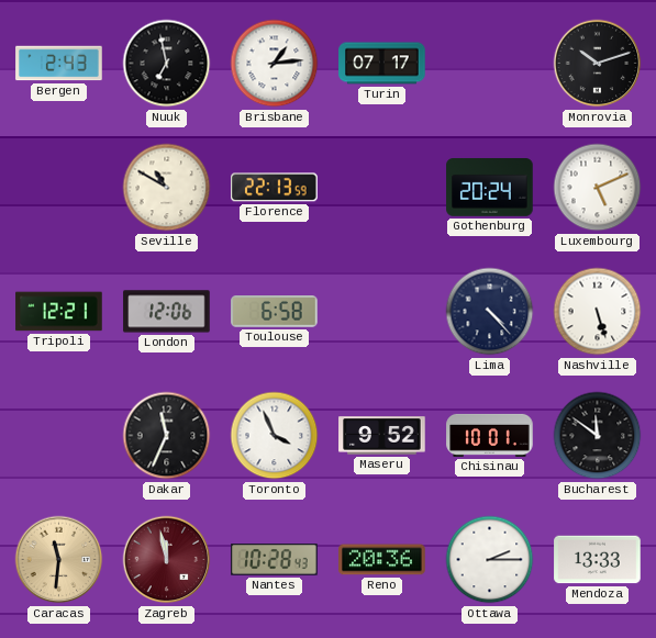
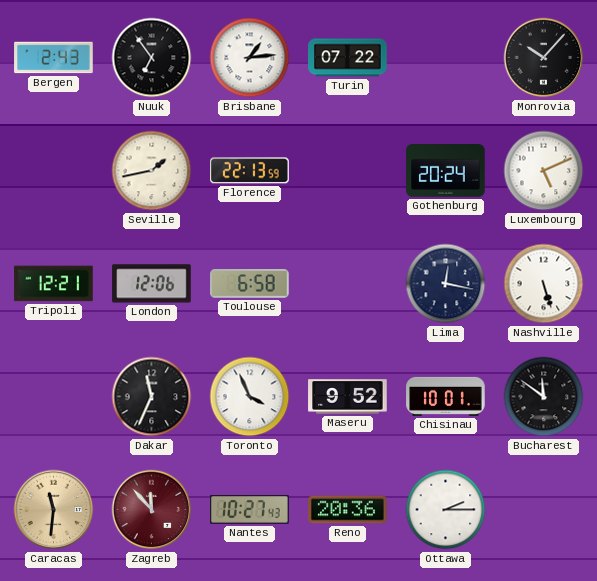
Nuuk: 6:58 -> 6:54
Turin: 07:17 -> 07:22
Monrovia: 10:12 -> 10:07
Seville: 10:50 -> 1:43
Lima: 4:23 -> 12:17
Zagreb: 11:58 -> 11:53
Nantes: 10:28 -> 10:27
Mendoza: 13:33 -> none
